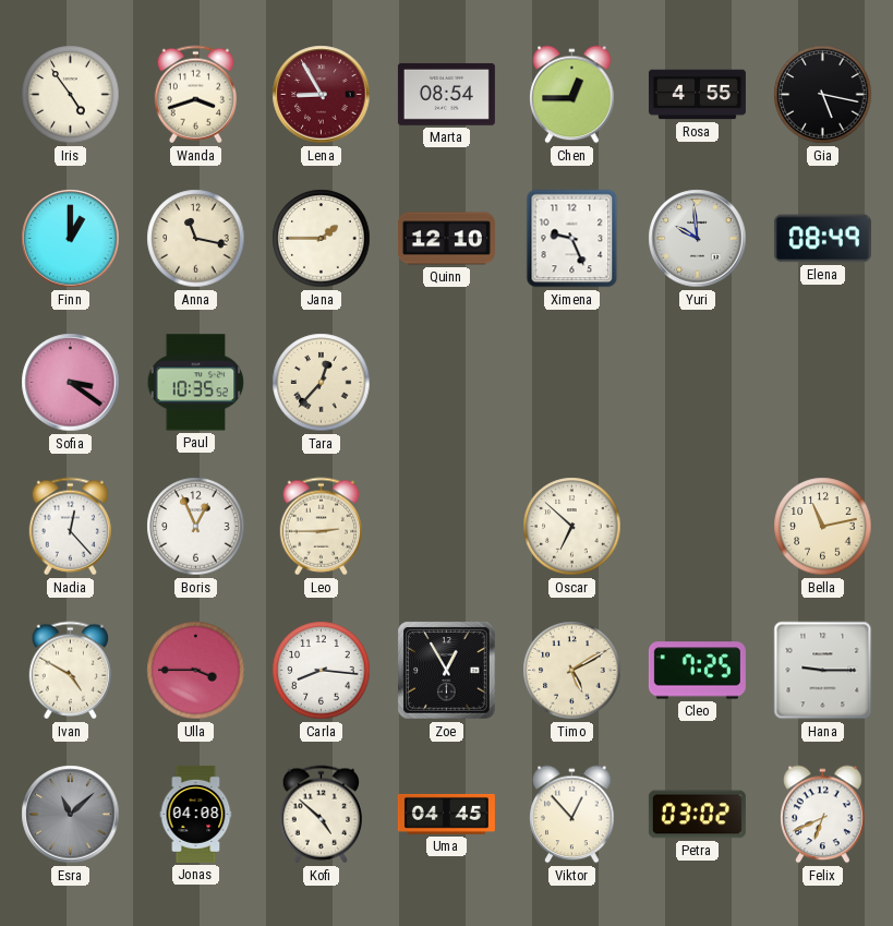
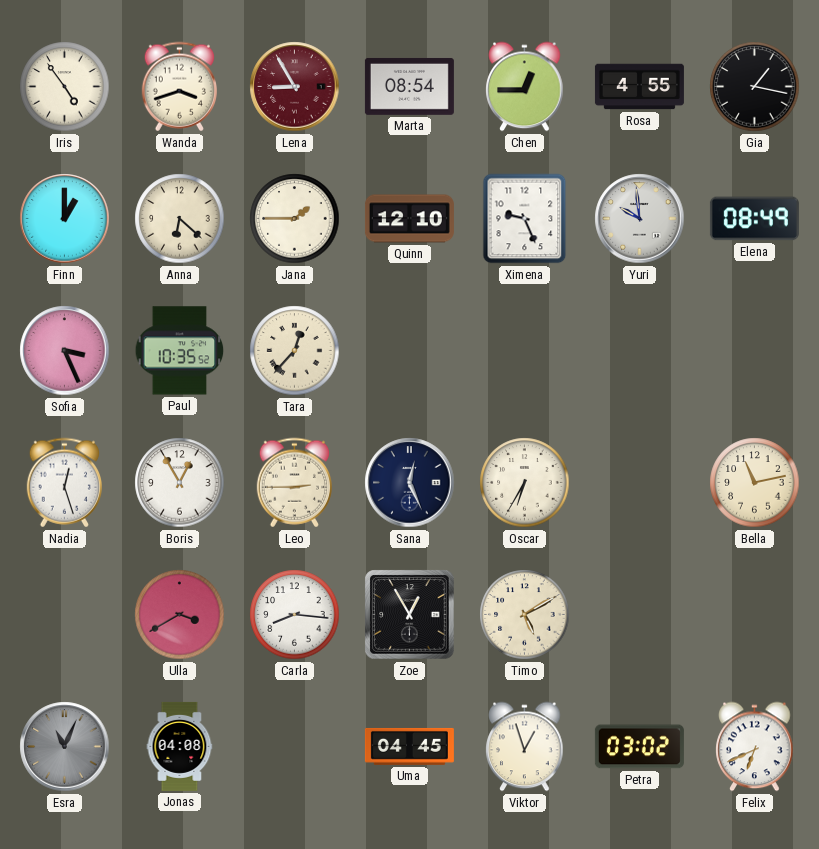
Gia: 5:17 -> 1:17
Anna: 11:17 -> 6:22
Sofia: 3:21 -> 3:26
Nadia: 12:23 -> 12:27
Boris: 12:56 -> 12:55
Sana: none -> 12:26
Oscar: 6:52 -> 6:35
Ivan: 4:50 -> none
Ulla: 3:45 -> 3:40
Cleo: 7:25 -> none
Hana: 9:15 -> none
Esra: 11:08 -> 11:04
Kofi: 4:52 -> none
Viktor: 12:53 -> 12:57
